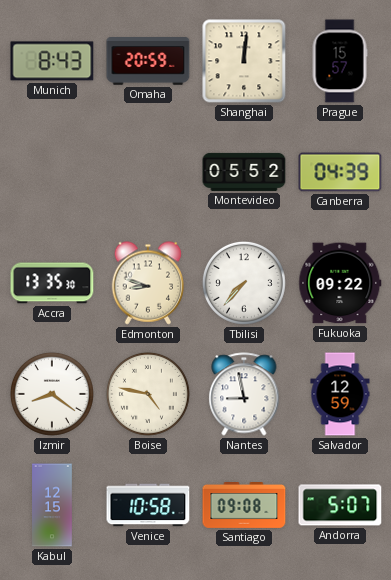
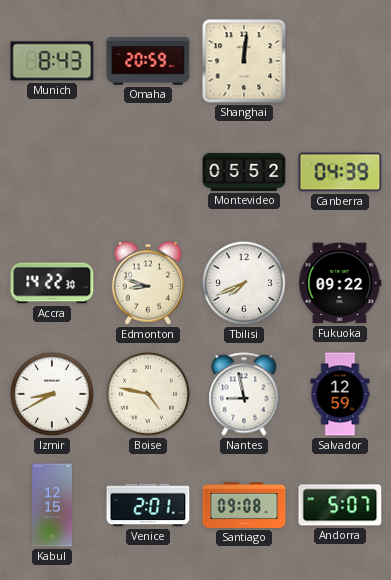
Prague: 15:57 -> none
Accra: 13:35 -> 14:22
Tbilisi: 7:37 -> 7:41
Izmir: 8:21 -> 8:40
Venice: 10:58 -> 2:01
